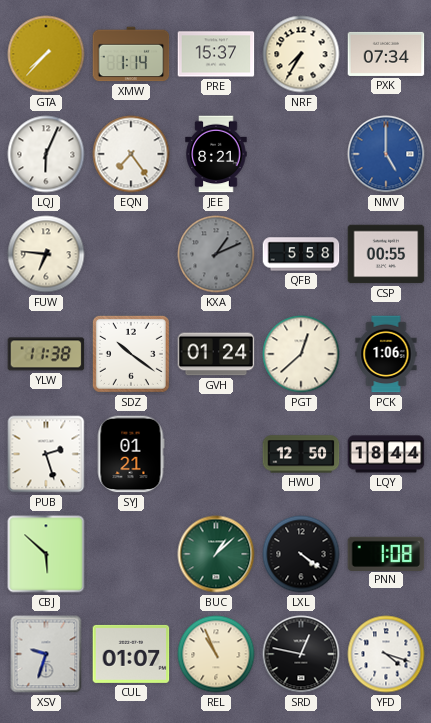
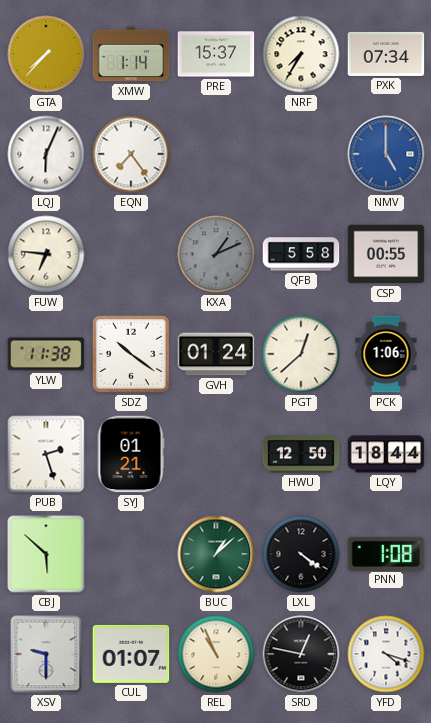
JEE: 8:21 -> none
XSV: 9:33 -> 9:30
